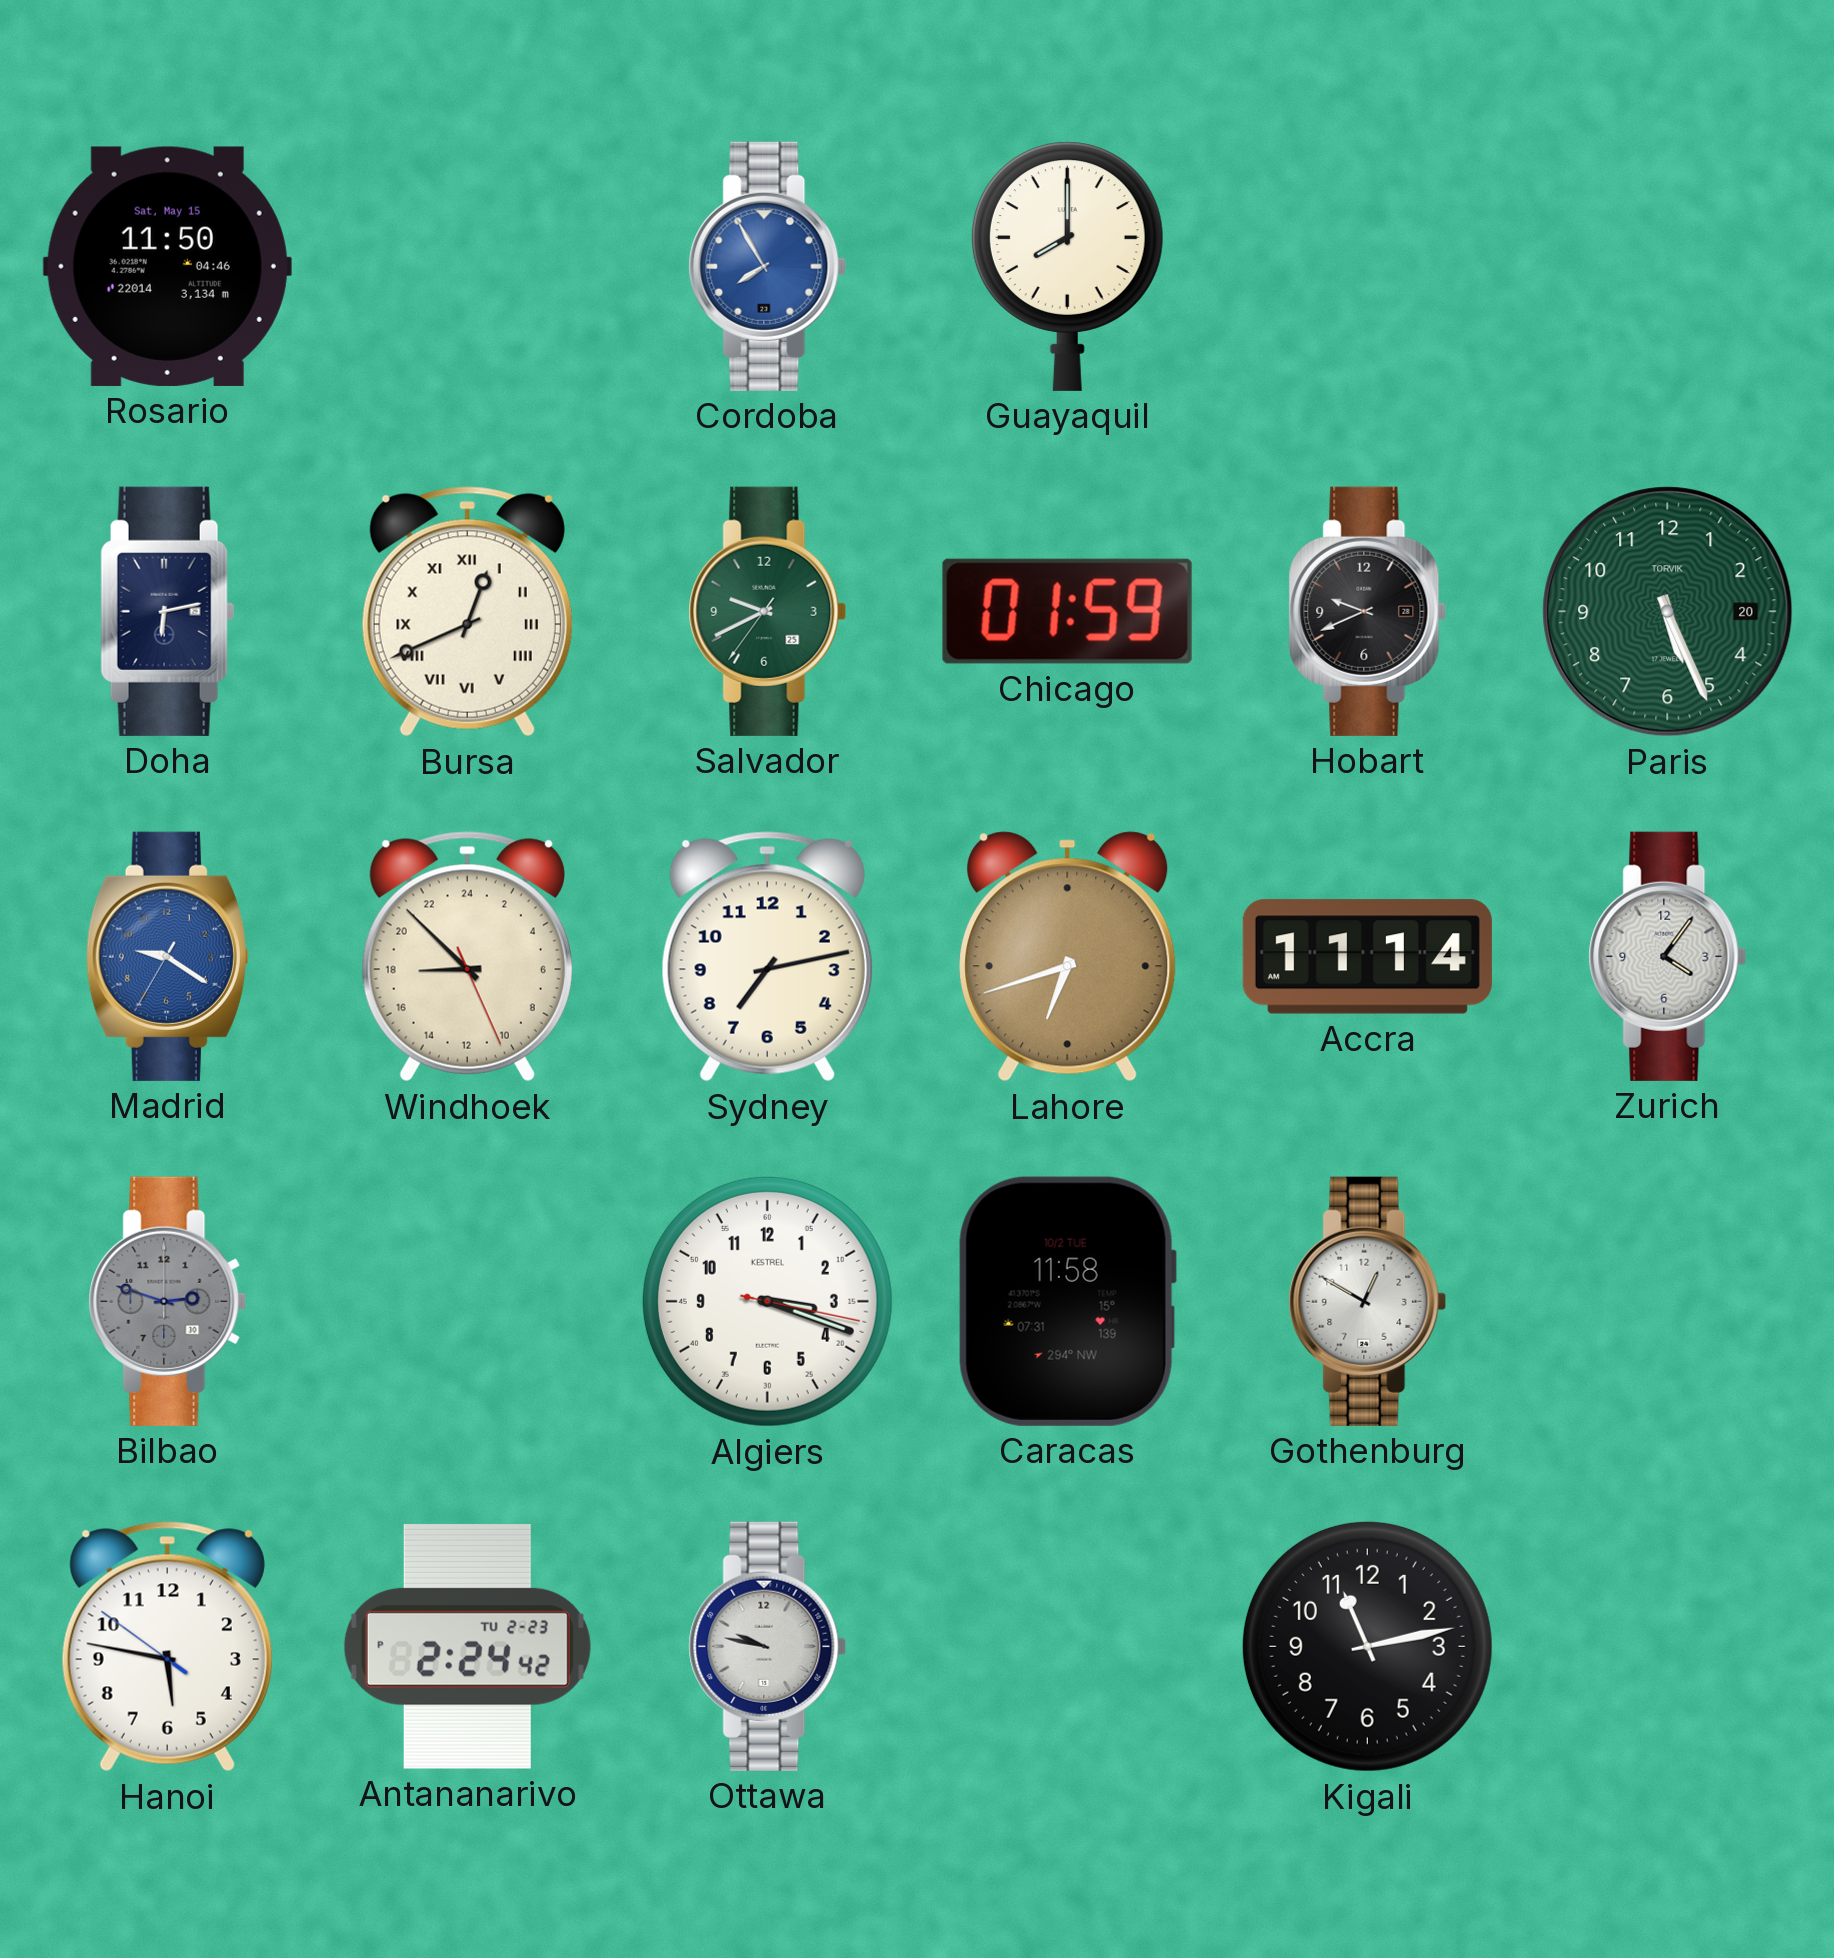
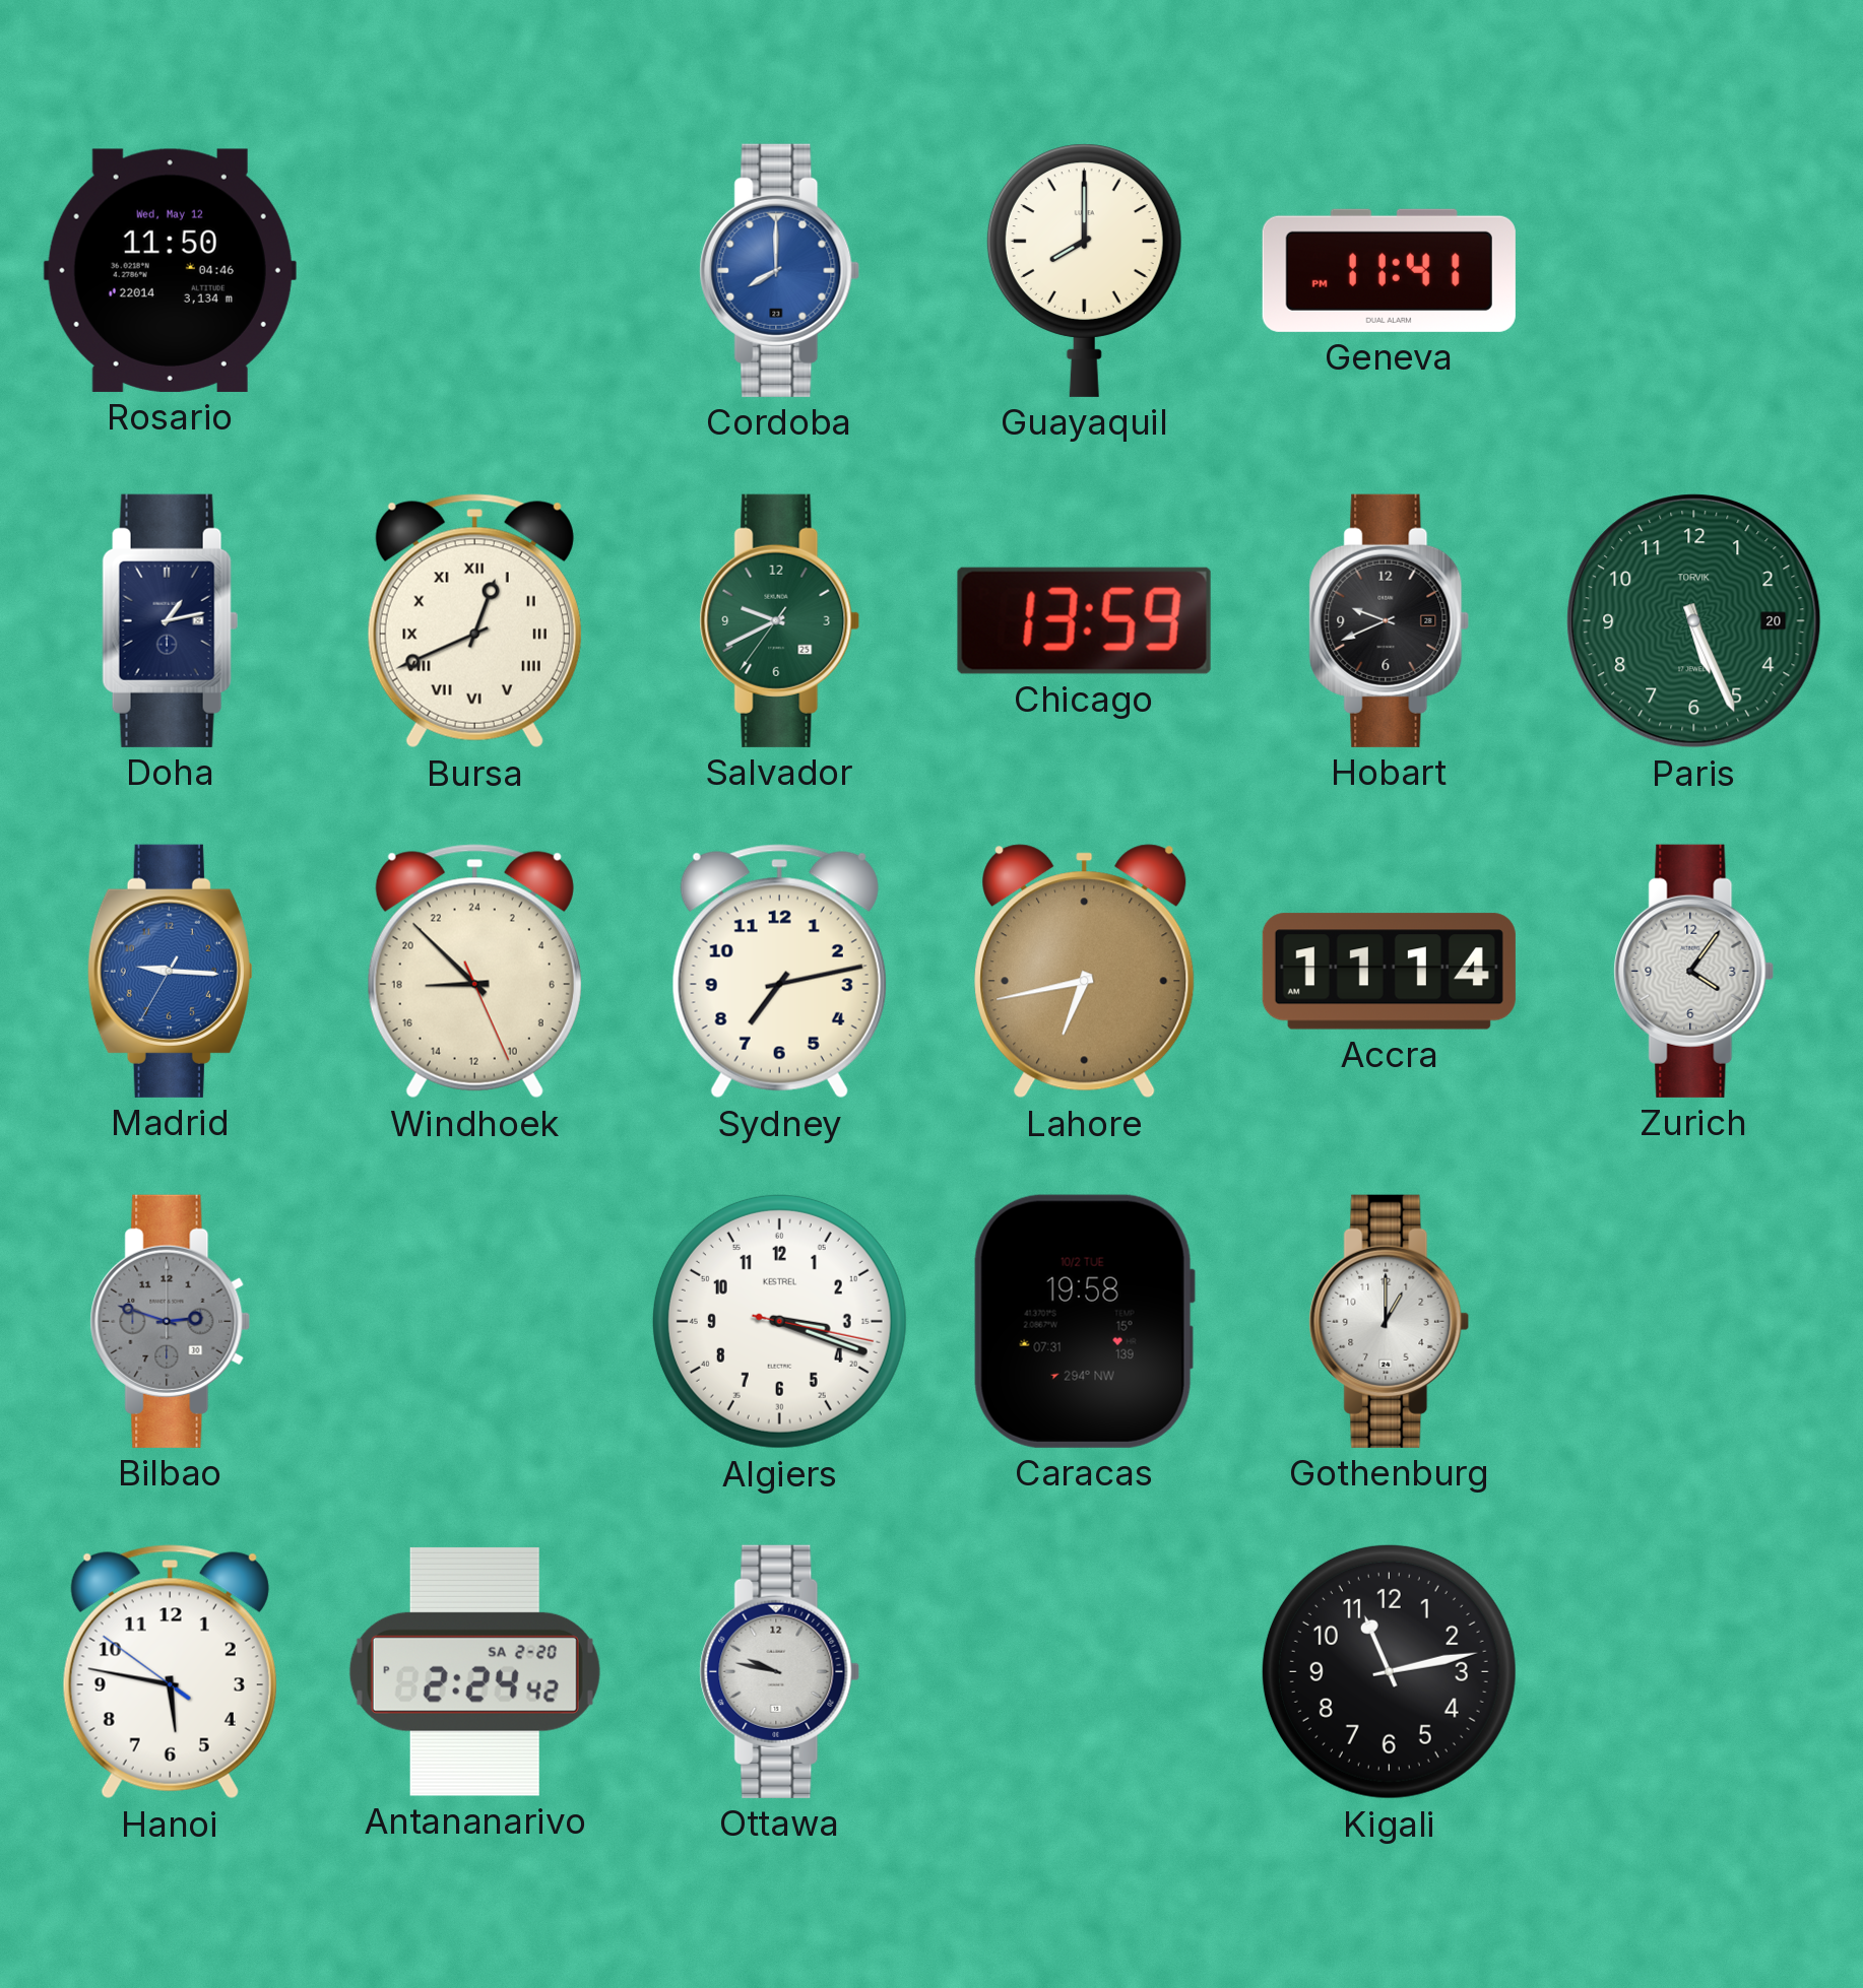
Rosario date: Sat, May 15 -> Wed, May 12
Cordoba: 7:55 -> 8:00
Geneva: none -> 11:41
Doha: 6:13 -> 1:13
Chicago: 01:59 -> 13:59
Madrid: 9:20 -> 9:15
Lahore: 6:42 -> 6:43
Caracas: 11:58 -> 19:58
Gothenburg: 12:50 -> 1:00
Antananarivo date: TU 2-23 -> SA 2-20
